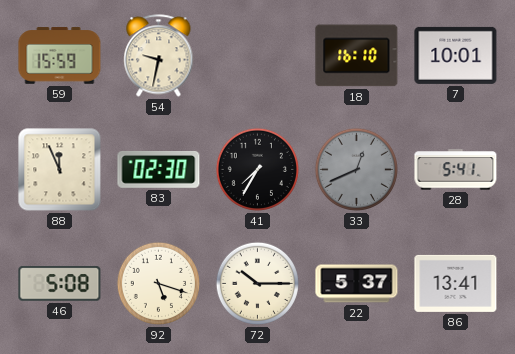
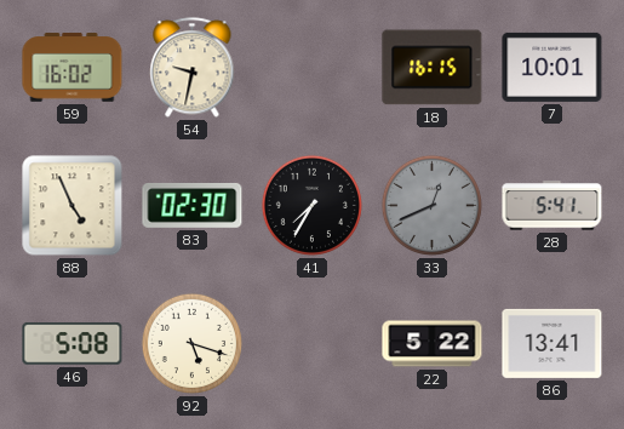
59: 15:59 -> 16:02
18: 16:10 -> 16:15
88: 11:56 -> 4:56
72: 10:15 -> none
22: 5:37 -> 5:22
